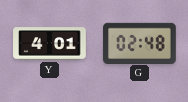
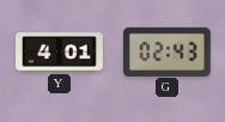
G: 02:48 -> 02:43
